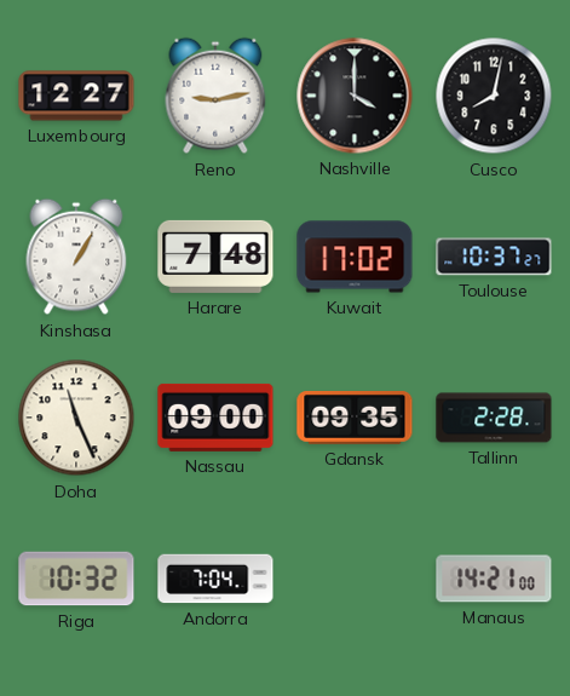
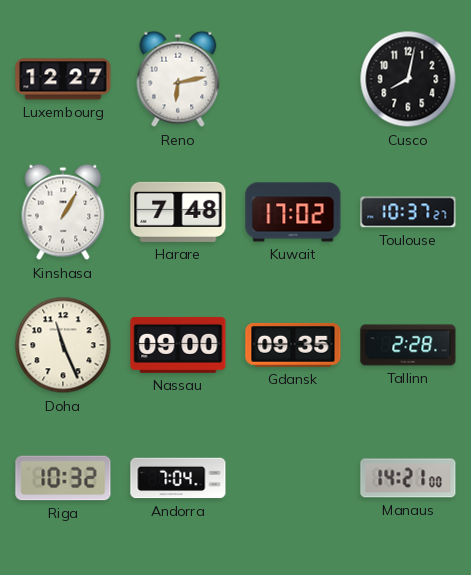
Reno: 9:13 -> 6:13
Nashville: 4:00 -> none
